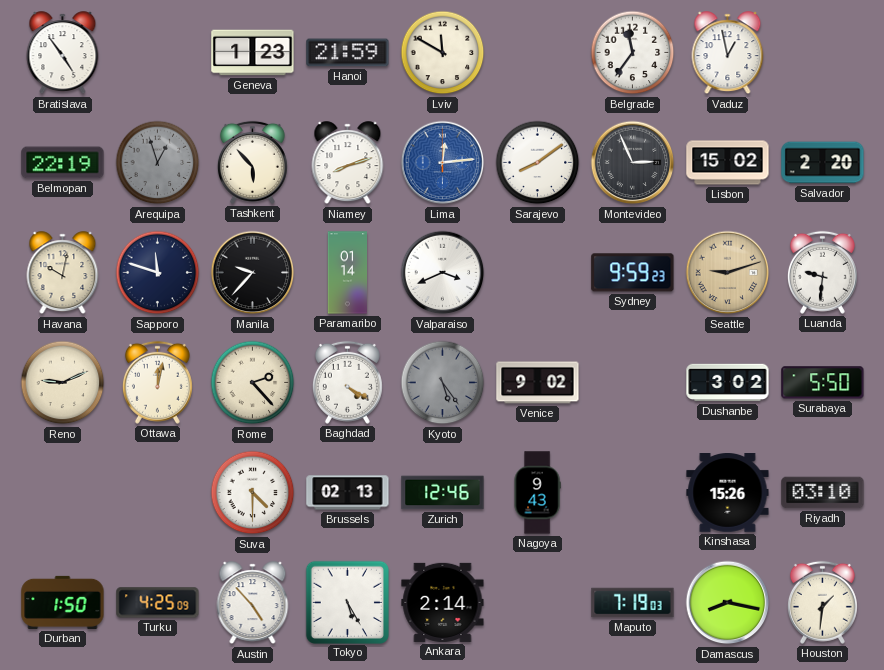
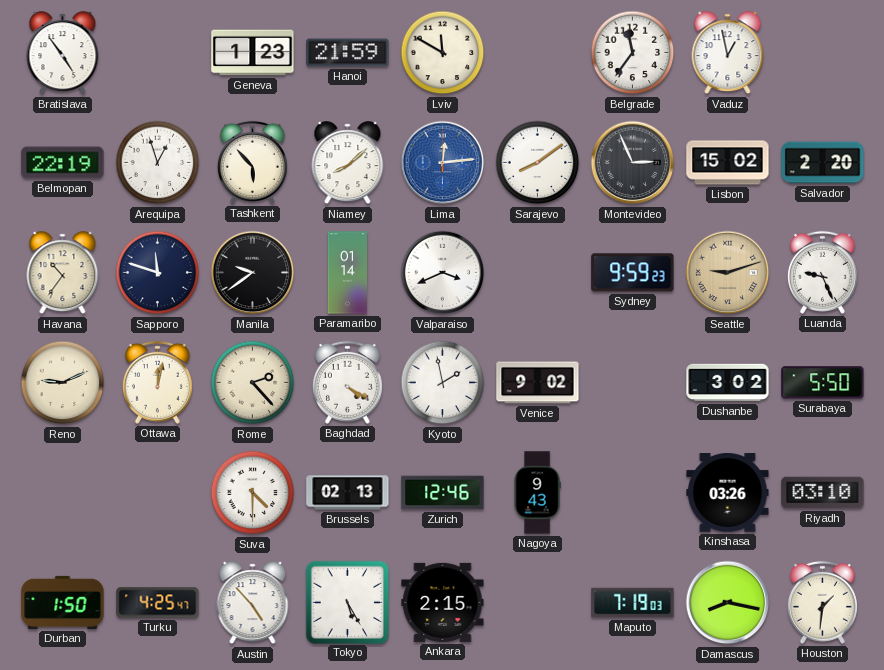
Arequipa dial: grey -> white
Niamey: 8:12 -> 8:08
Havana: 10:02 -> 10:36
Manila: 9:37 -> 9:39
Luanda: 9:31 -> 9:26
Kyoto: 5:24 -> 1:58
Kyoto dial: grey -> white
Kinshasa: 15:26 -> 03:26
Turku: 4:25:09 -> 4:25:47
Ankara: 2:14 -> 2:15
